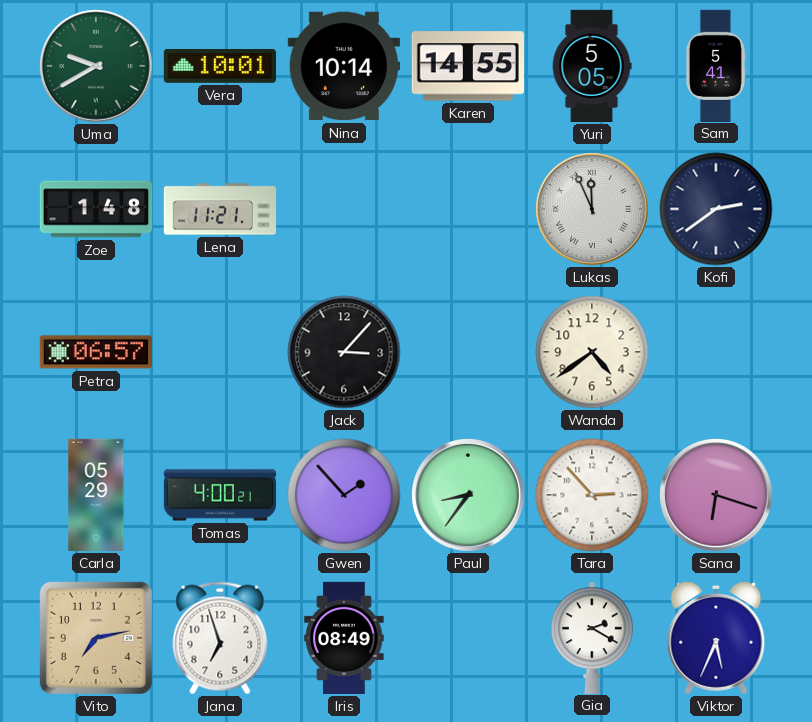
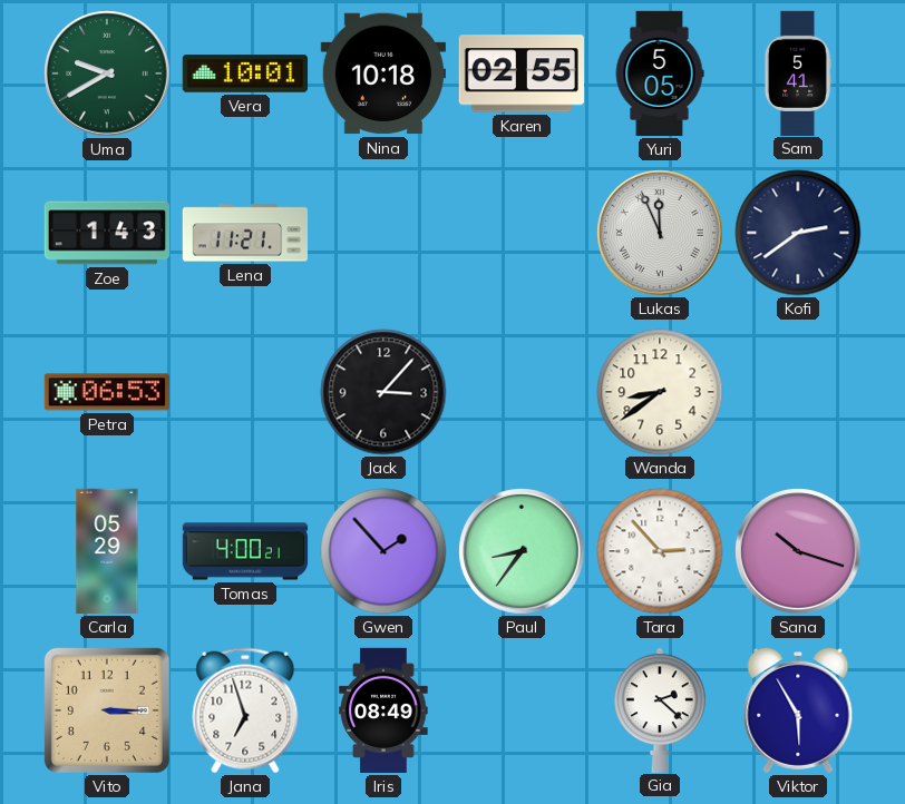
Nina: 10:14 -> 10:18
Karen: 14:55 -> 02:55
Zoe: 1:48 -> 1:43
Petra: 06:57 -> 06:53
Wanda: 4:39 -> 8:39
Sana: 6:18 -> 10:18
Vito: 7:13 -> 3:15
Gia: 2:20 -> 2:22
Viktor: 5:34 -> 5:55
